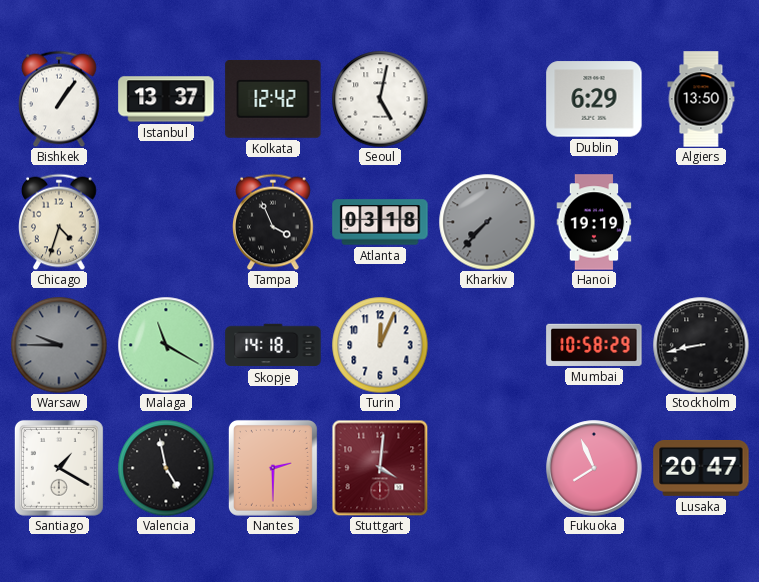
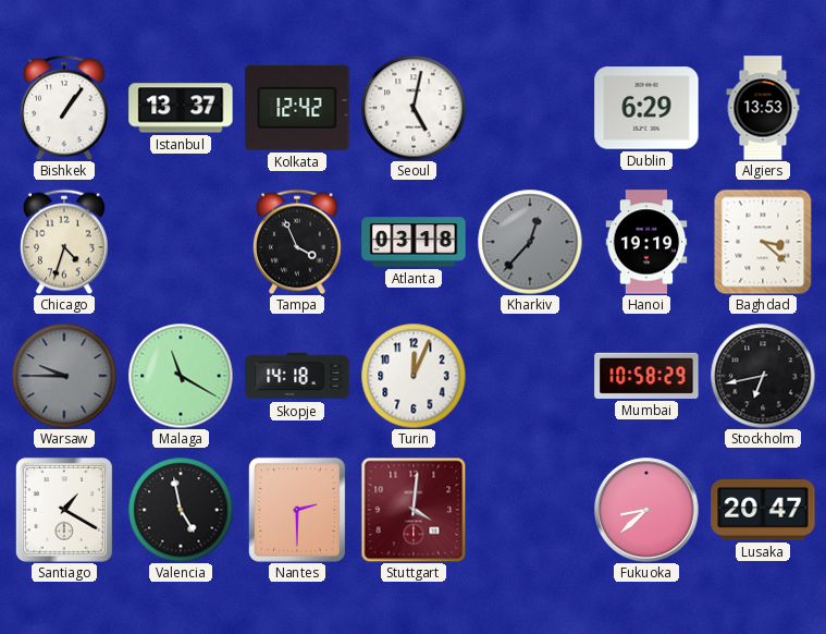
Algiers: 13:50 -> 13:53
Kharkiv: 7:37 -> 12:37
Baghdad: none -> 3:22
Stockholm: 8:43 -> 6:43
Fukuoka: 7:56 -> 8:38
